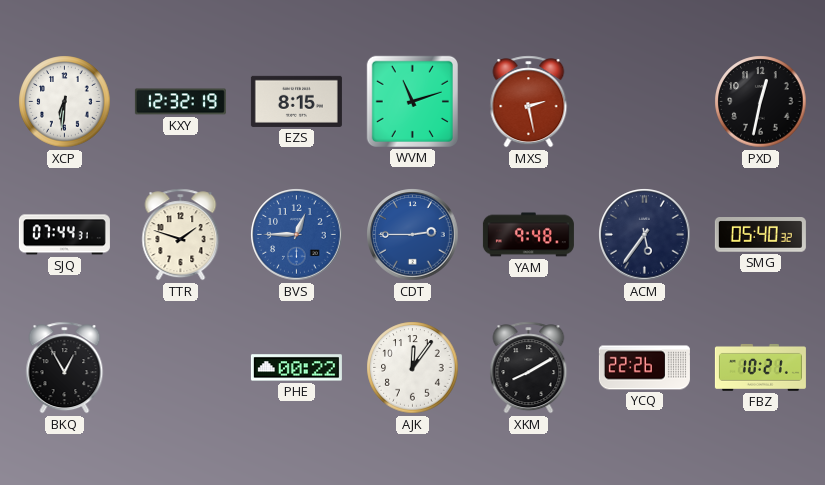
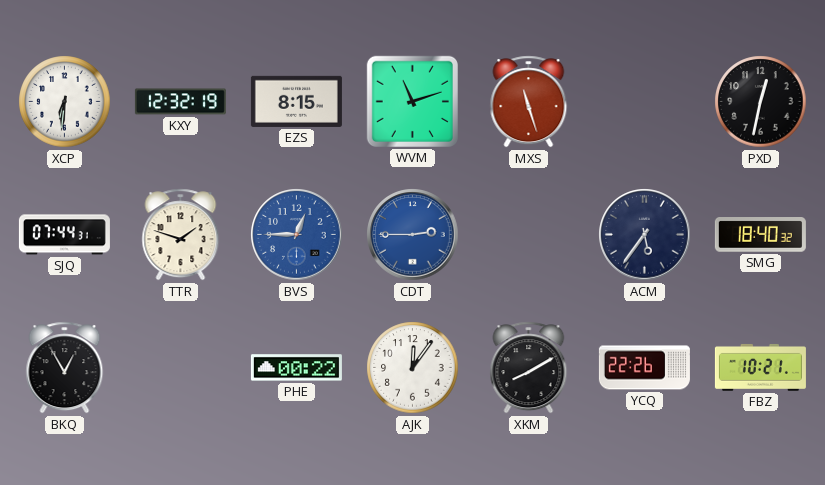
MXS: 2:28 -> 11:27
YAM: 9:48 -> none
SMG: 05:40 -> 18:40
